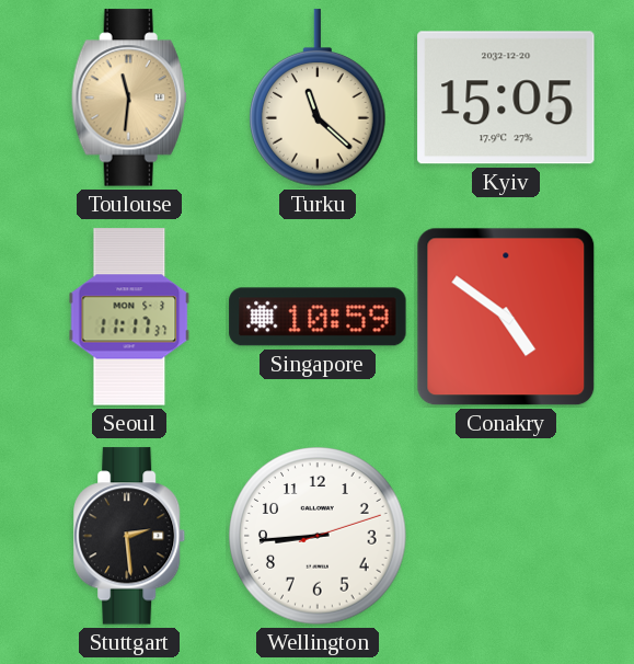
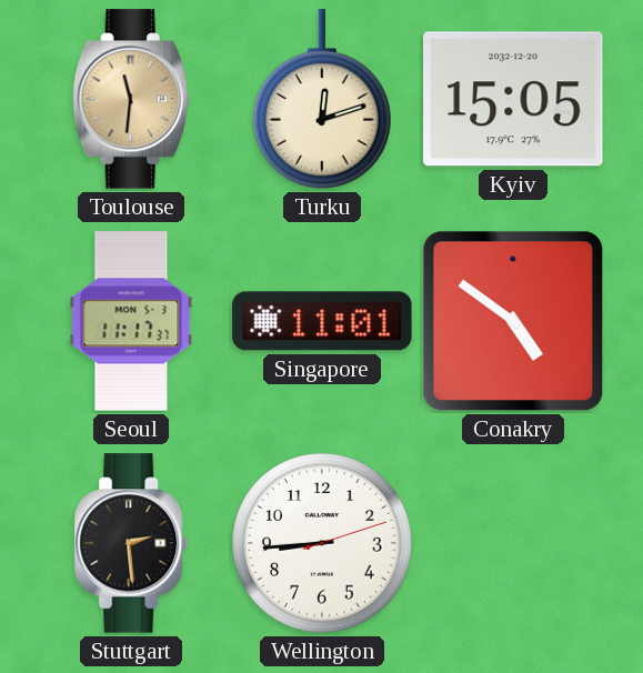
Turku: 11:22 -> 12:12
Singapore: 10:59 -> 11:01
